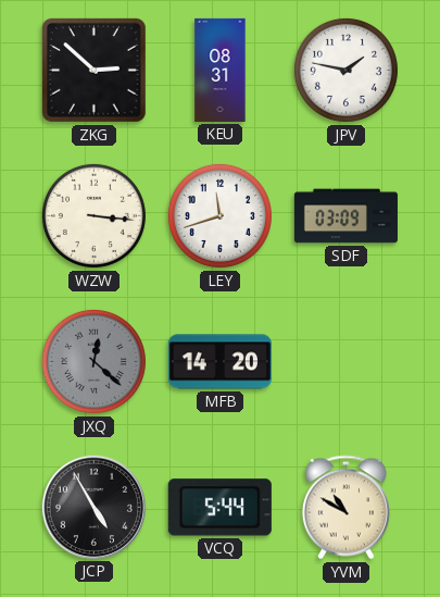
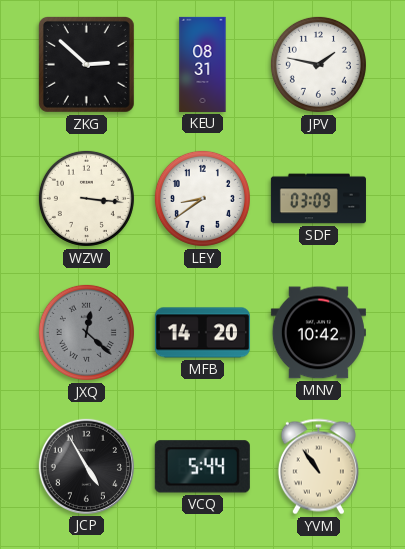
LEY: 11:42 -> 8:39
MNV: none -> 10:42
YVM: 10:50 -> 10:54
